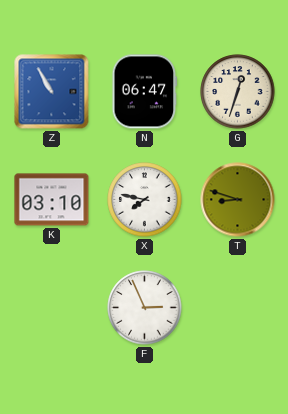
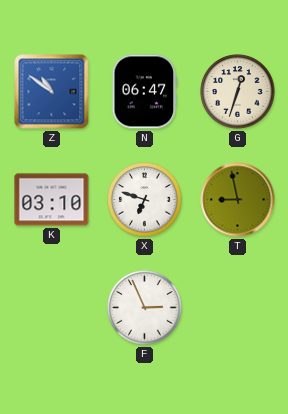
Z: 10:55 -> 10:51
X: 7:47 -> 6:48
T: 8:48 -> 8:58
